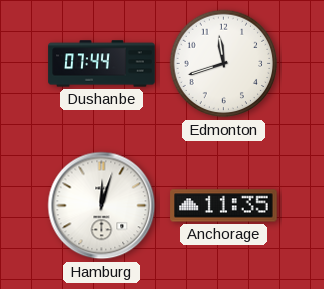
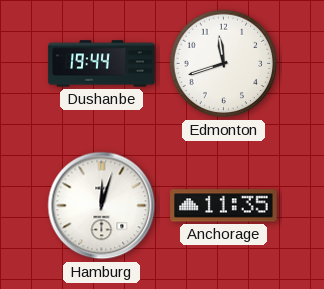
Dushanbe: 07:44 -> 19:44
